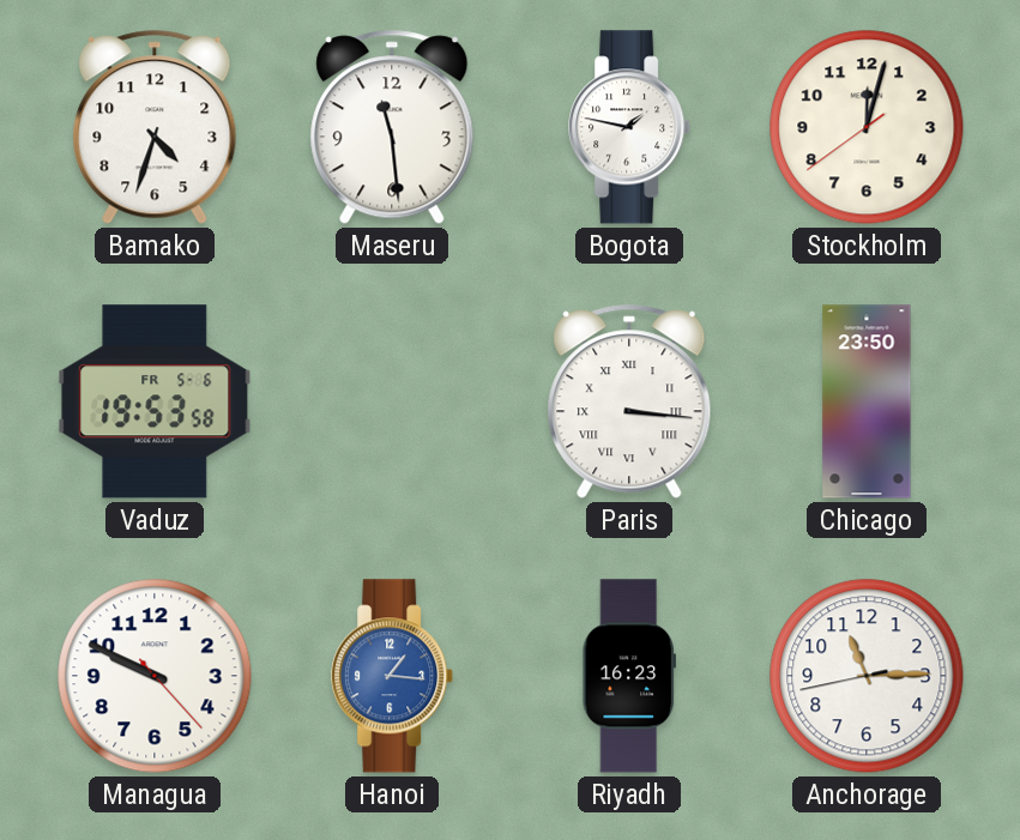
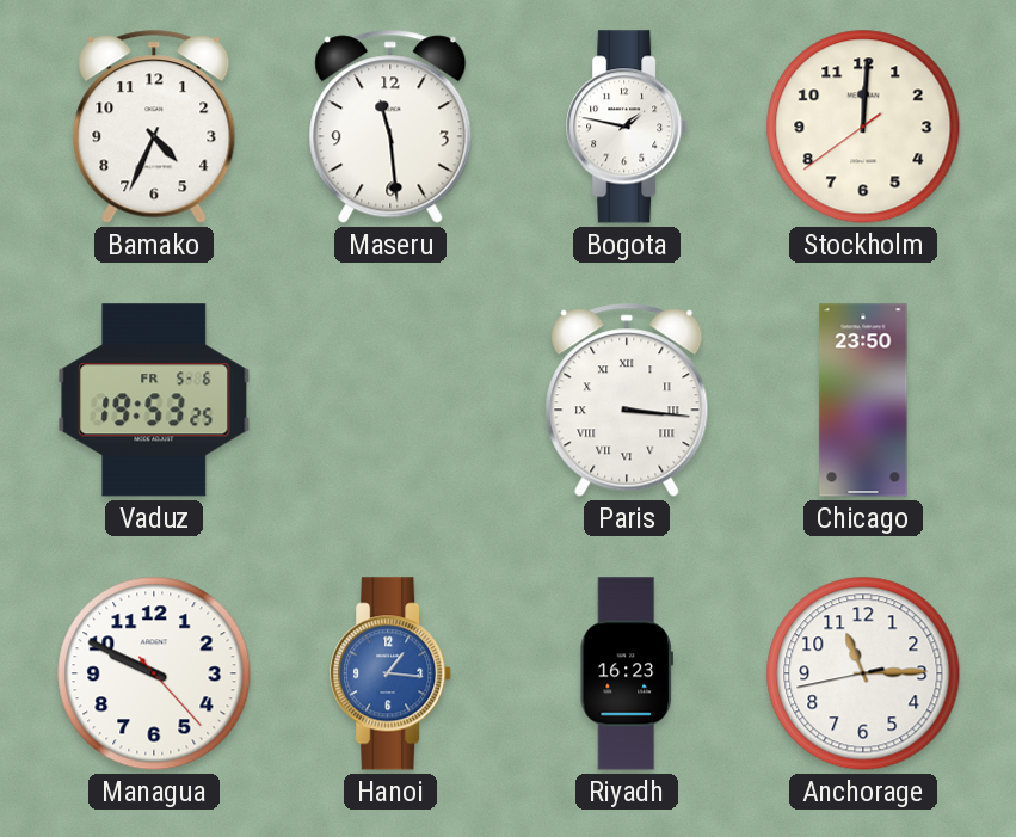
Bamako: 4:33 -> 4:34
Stockholm: 12:02 -> 12:00
Vaduz: 19:53:58 -> 19:53:25
